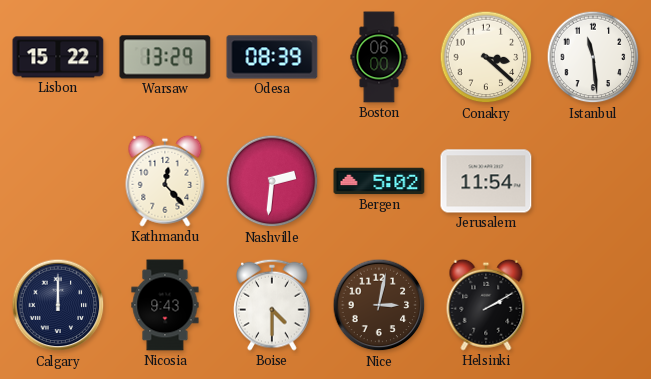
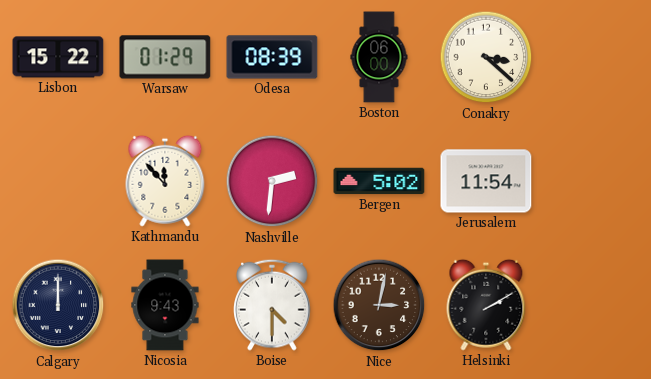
Warsaw: 13:29 -> 01:29
Istanbul: 11:29 -> none
Kathmandu: 12:23 -> 11:53
